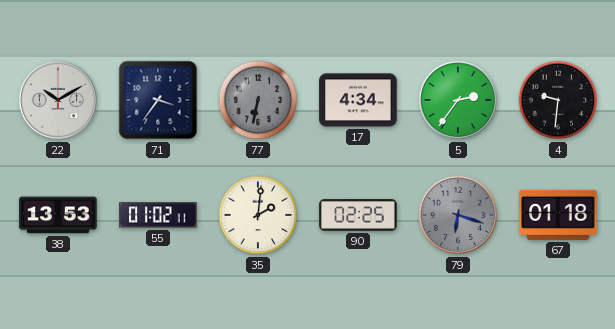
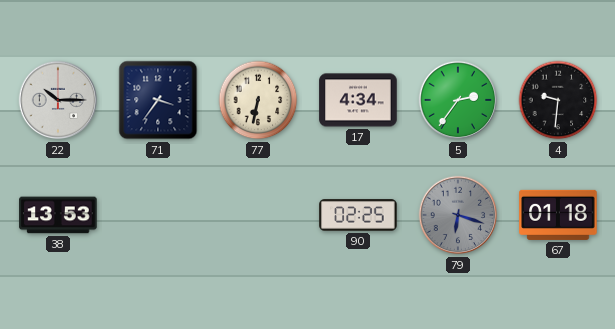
22: 10:10 -> 10:15
77 dial: grey -> cream
55: 01:02 -> none
35: 2:01 -> none
